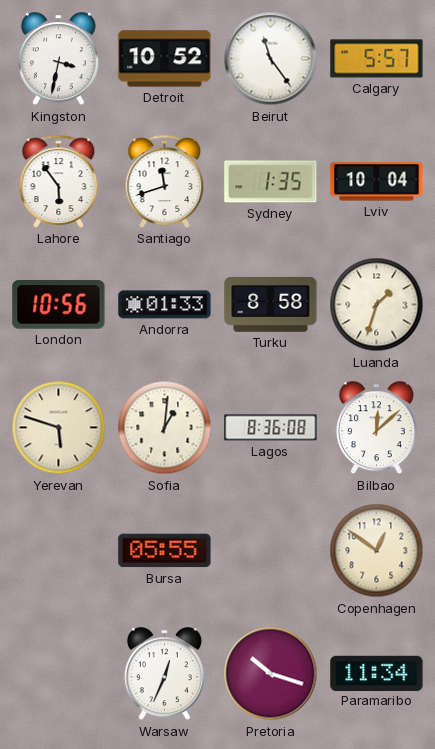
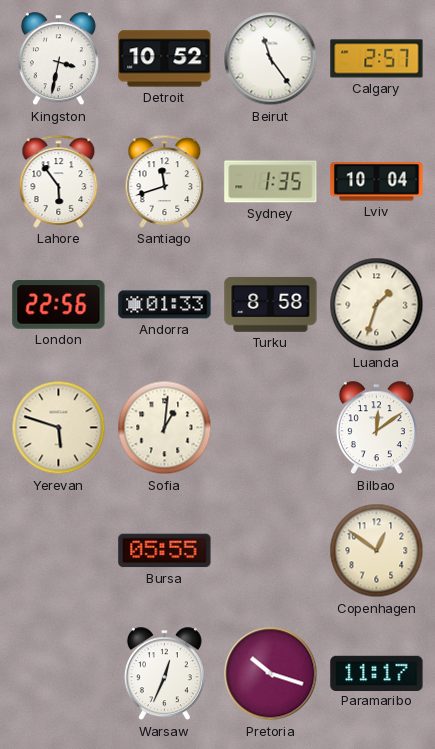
Calgary: 5:57 -> 2:57
London: 10:56 -> 22:56
Lagos: 8:36 -> none
Bilbao: 12:08 -> 12:09
Paramaribo: 11:34 -> 11:17
